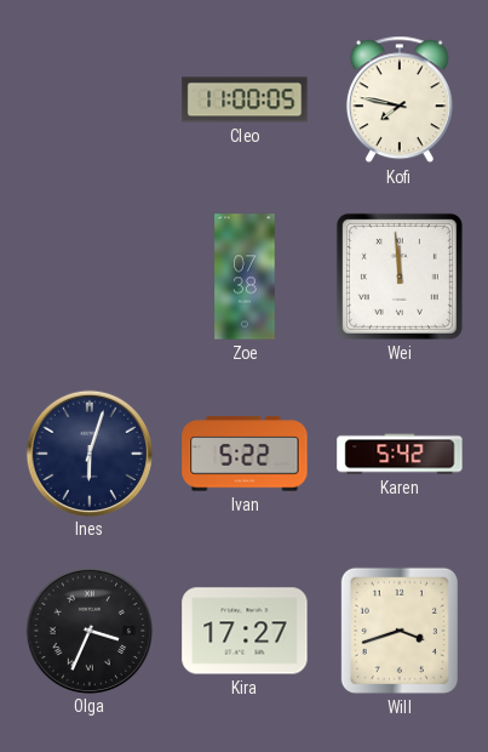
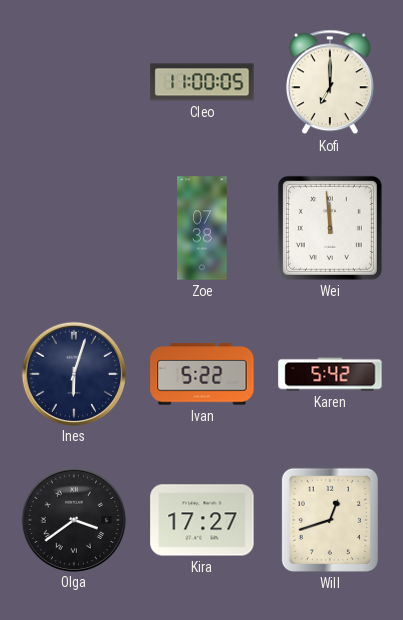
Kofi: 7:47 -> 7:00
Olga: 3:34 -> 3:39
Will: 3:42 -> 12:42
